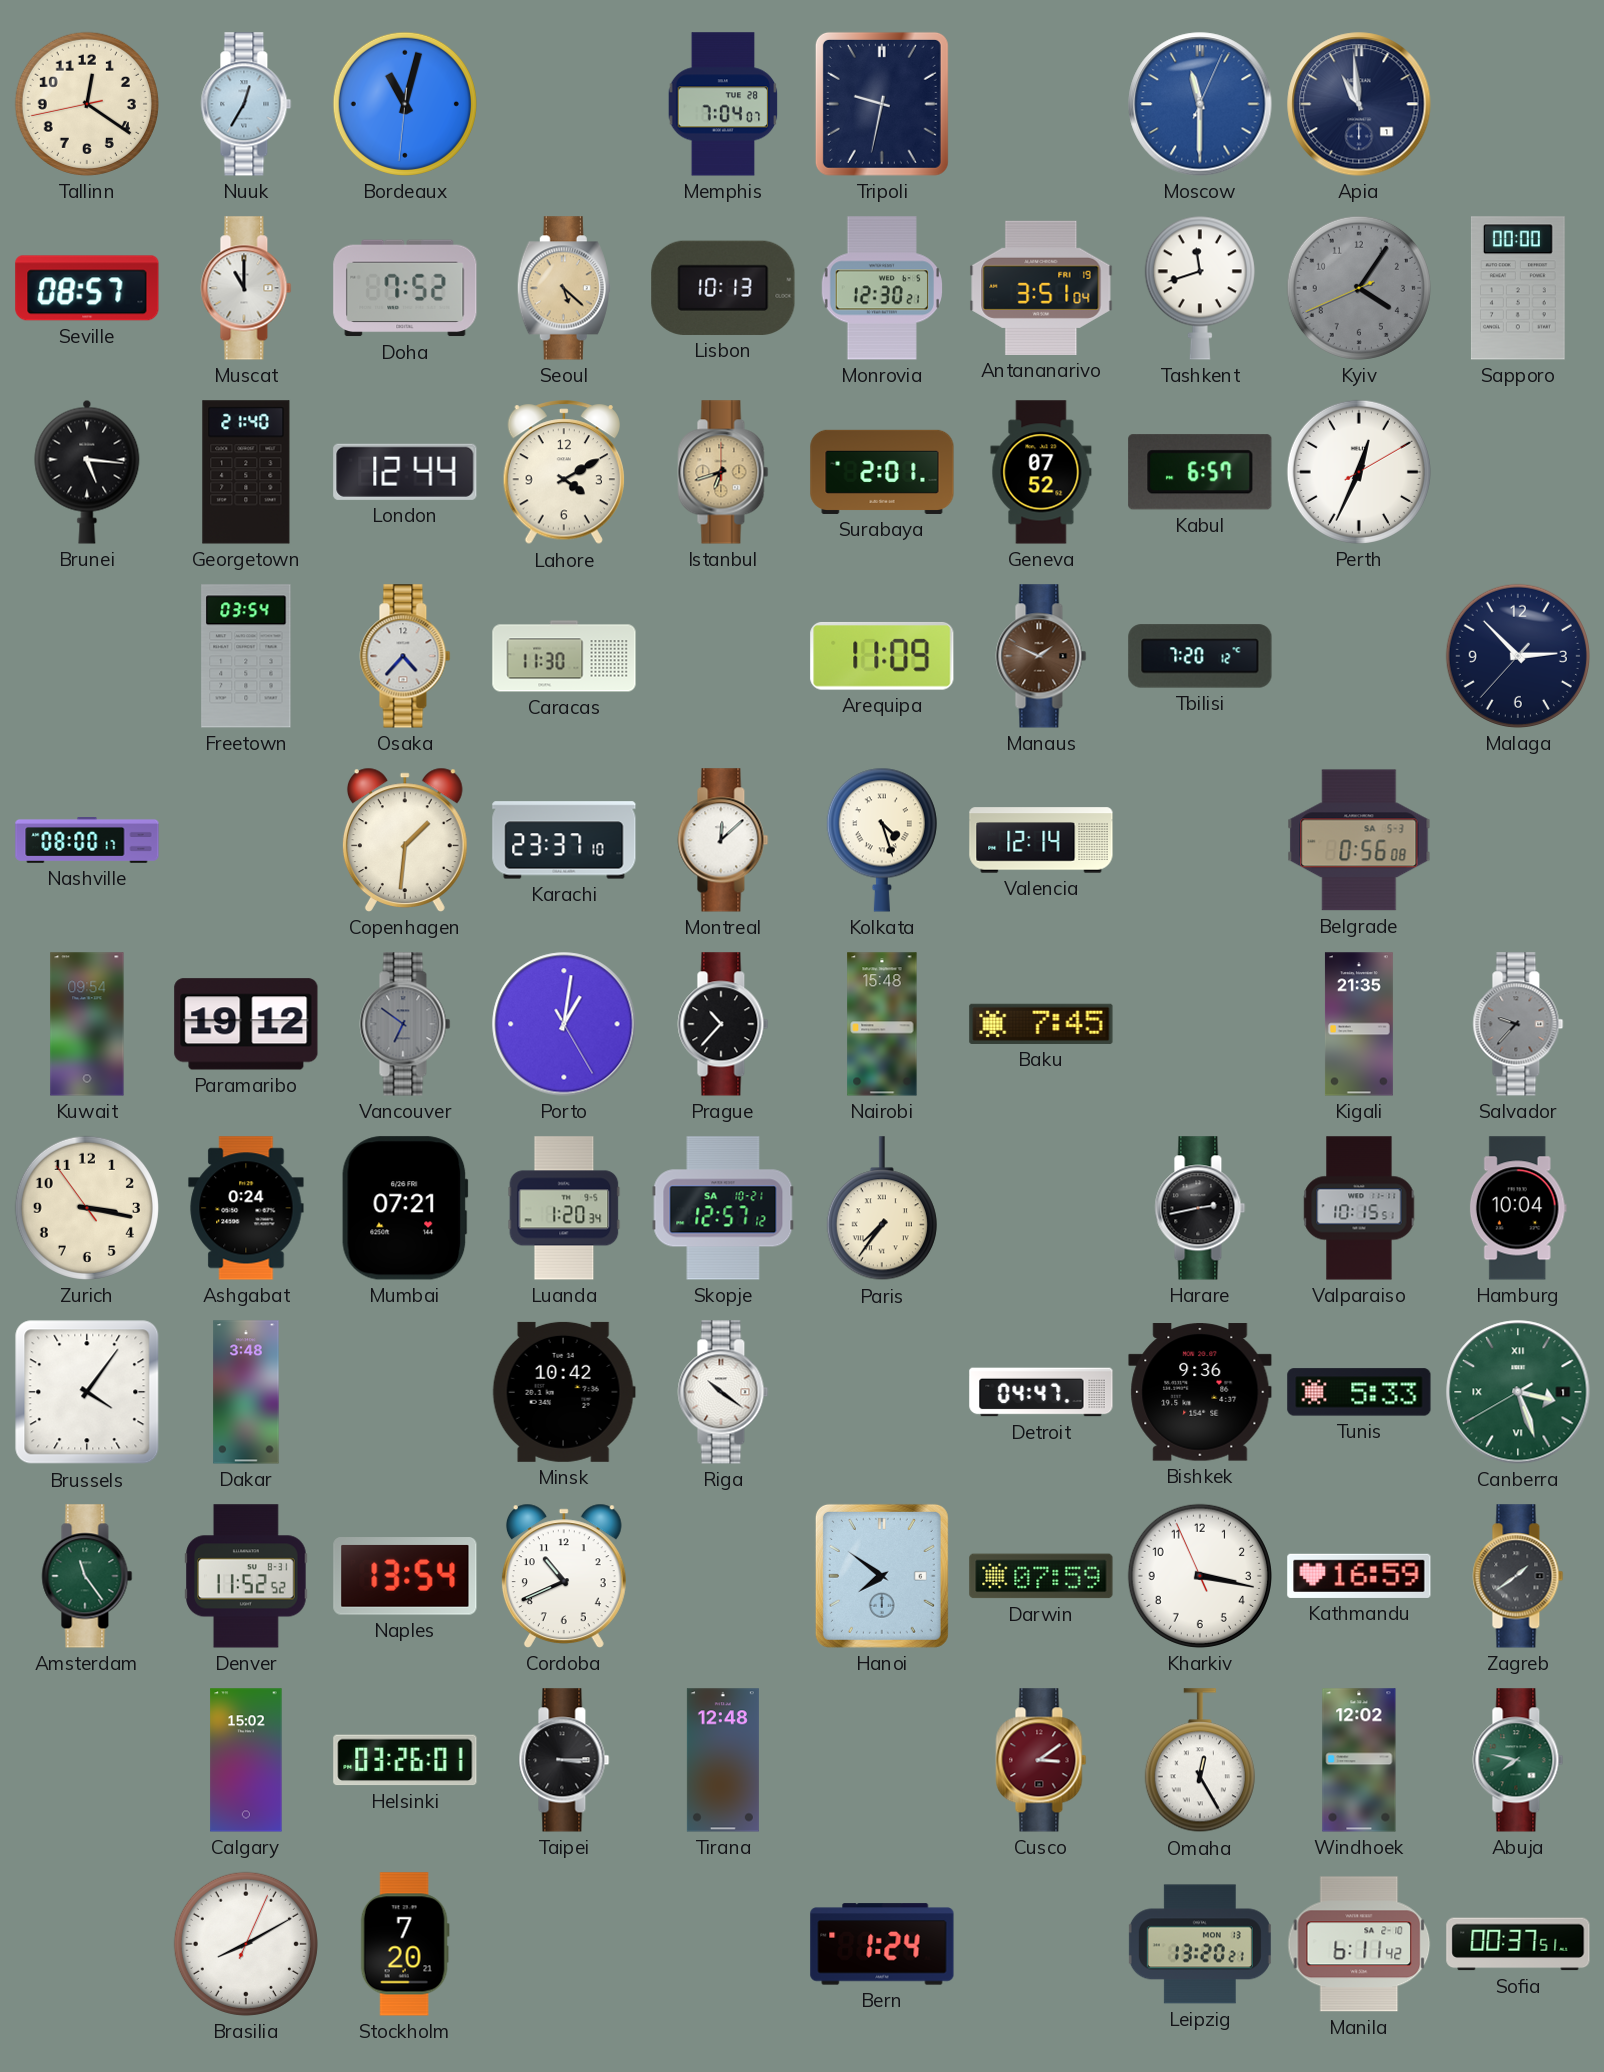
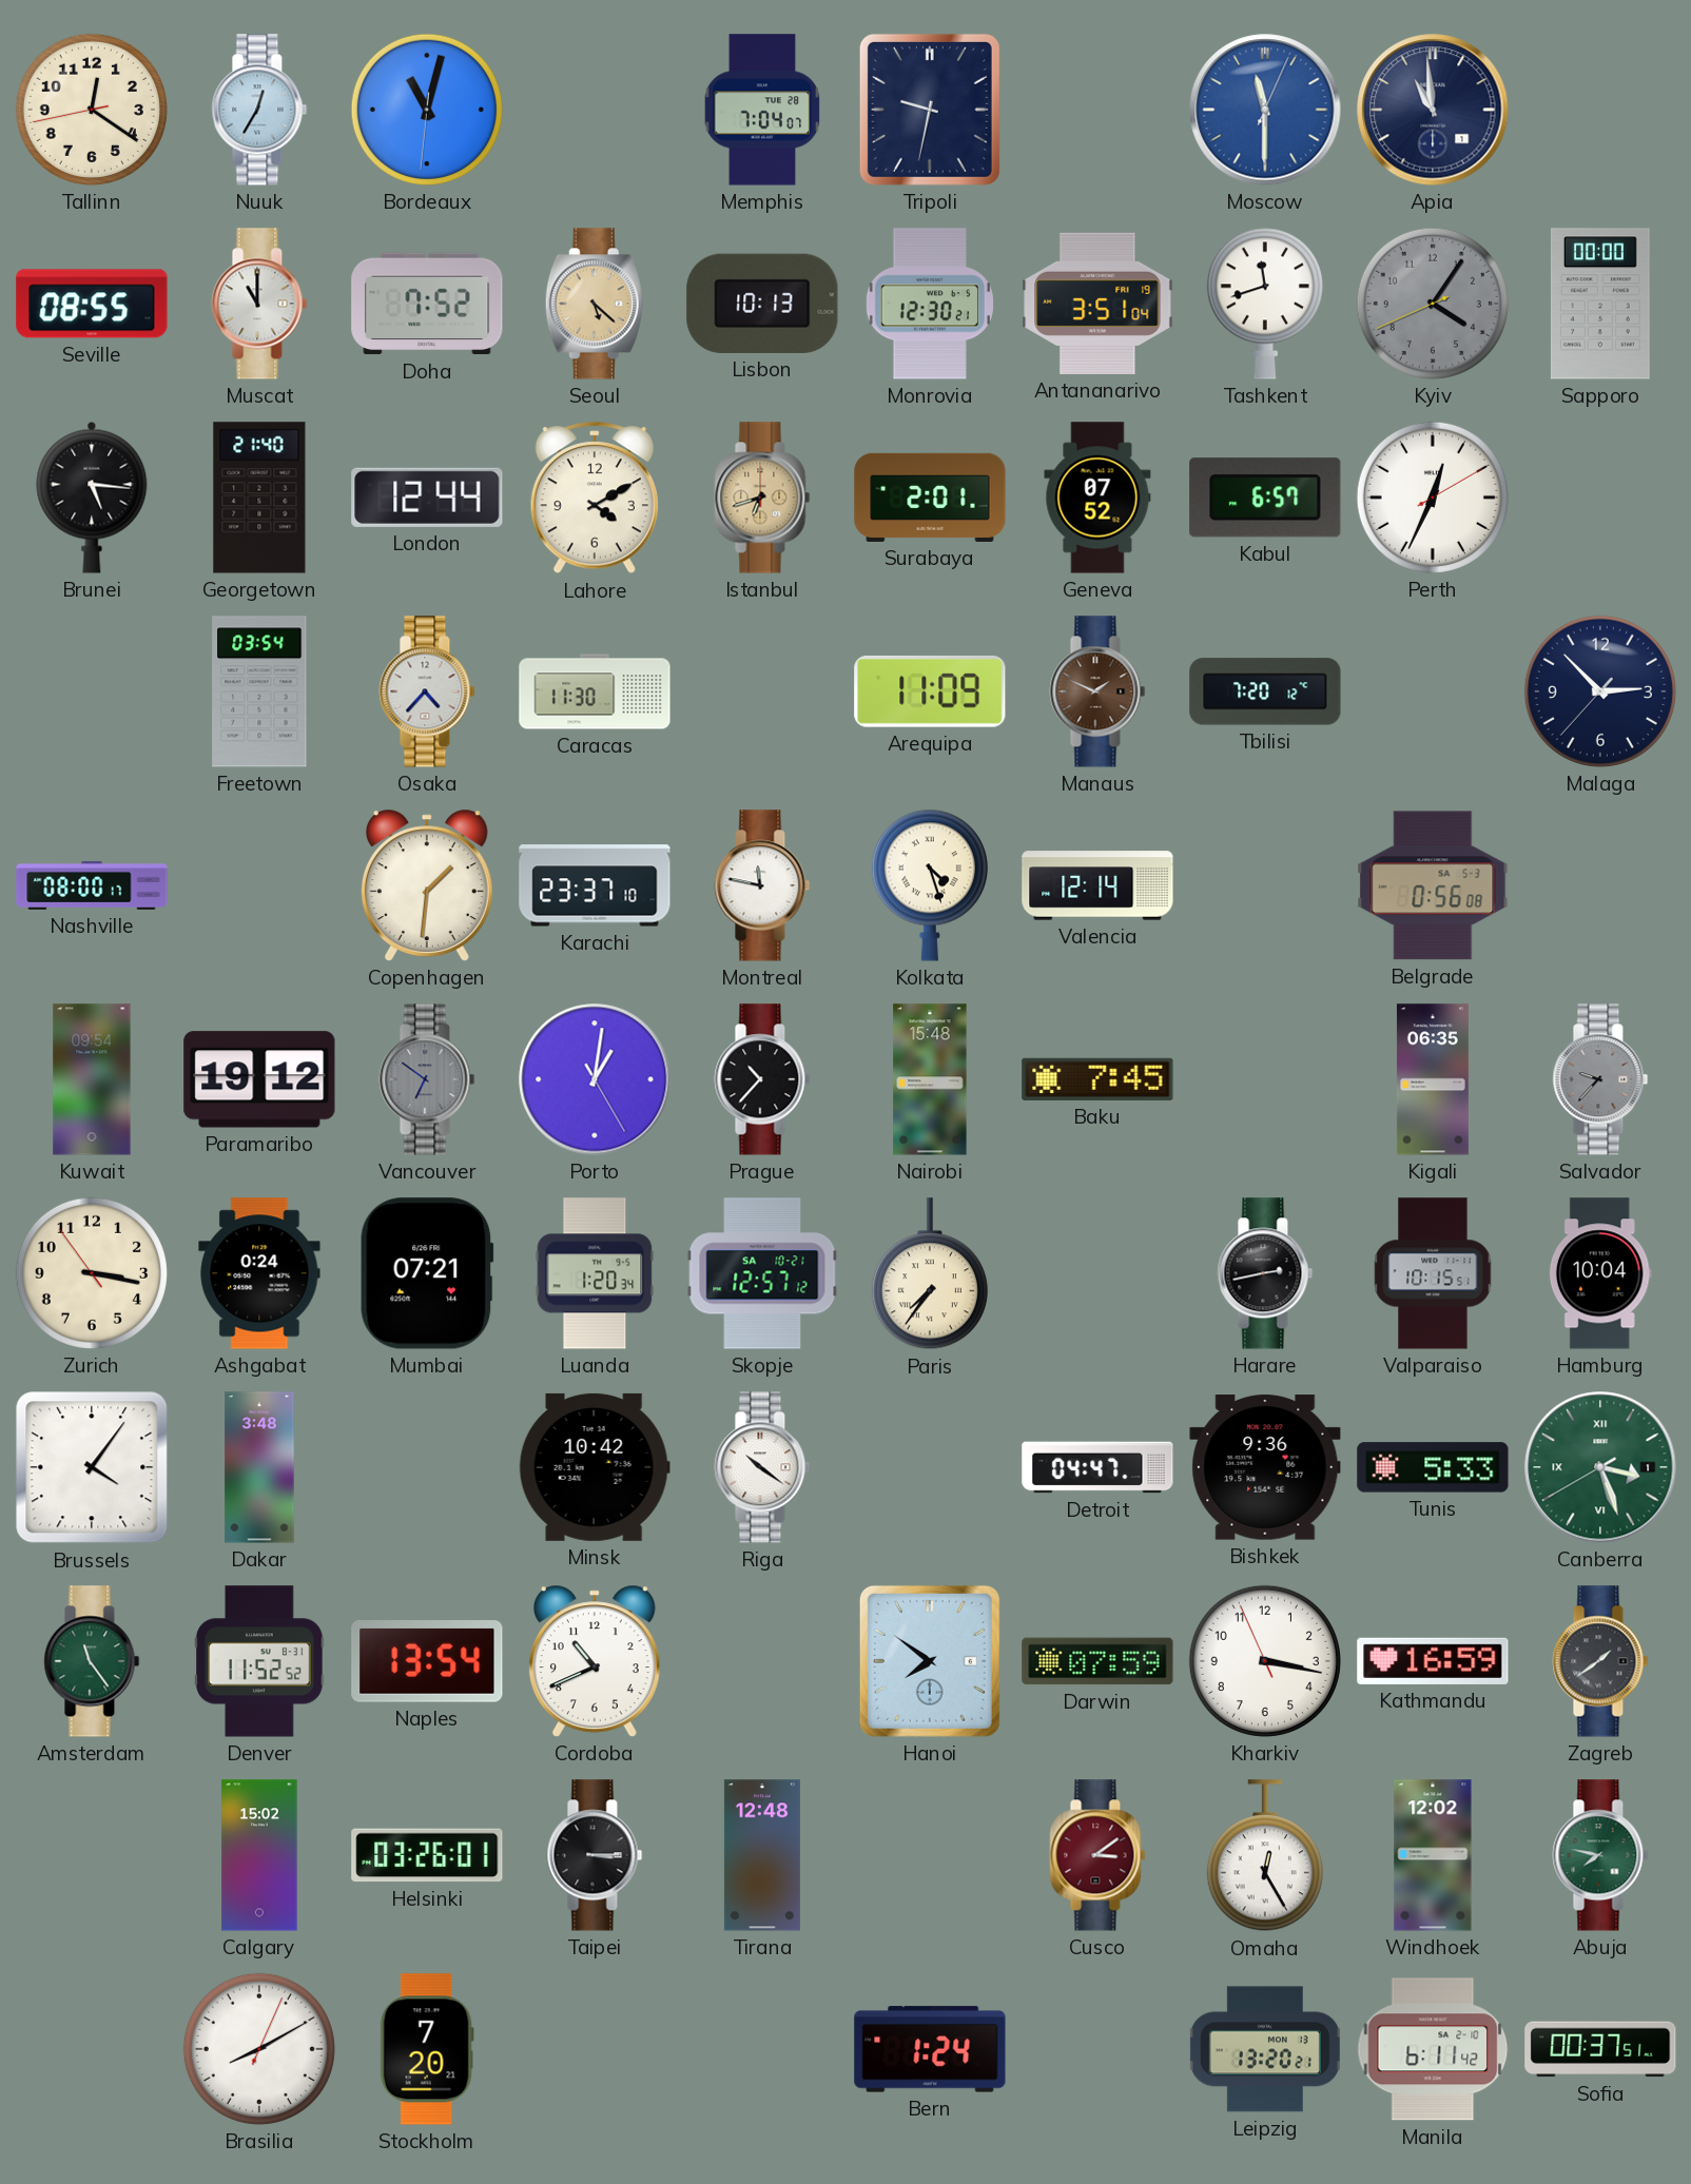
Seville: 08:57 -> 08:55
Montreal: 12:08 -> 11:47
Kigali: 21:35 -> 06:35
